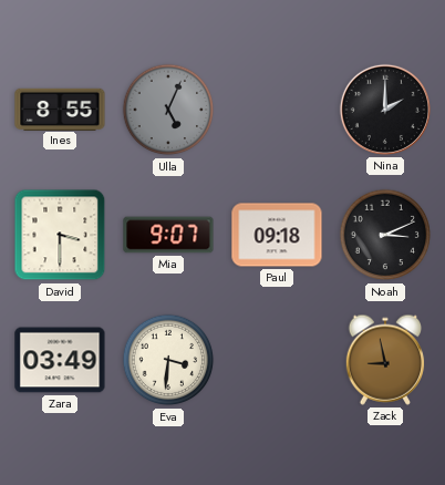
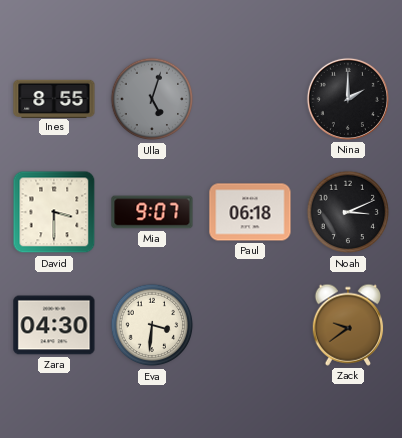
Ulla: 5:04 -> 5:03
Paul: 09:18 -> 06:18
Zara: 03:49 -> 04:30
Zack: 8:58 -> 9:39
